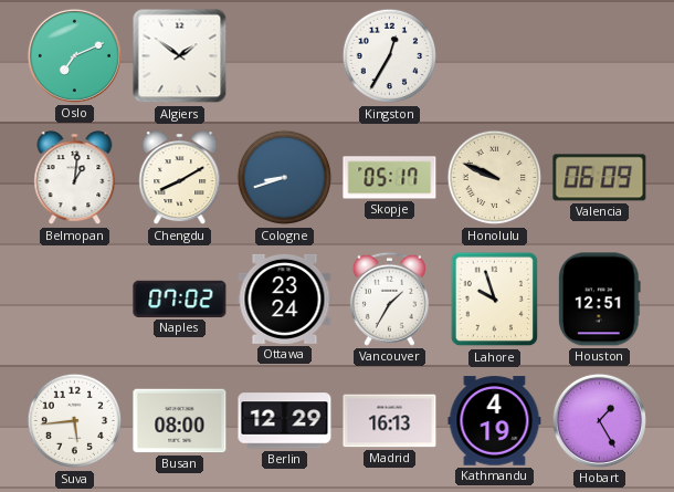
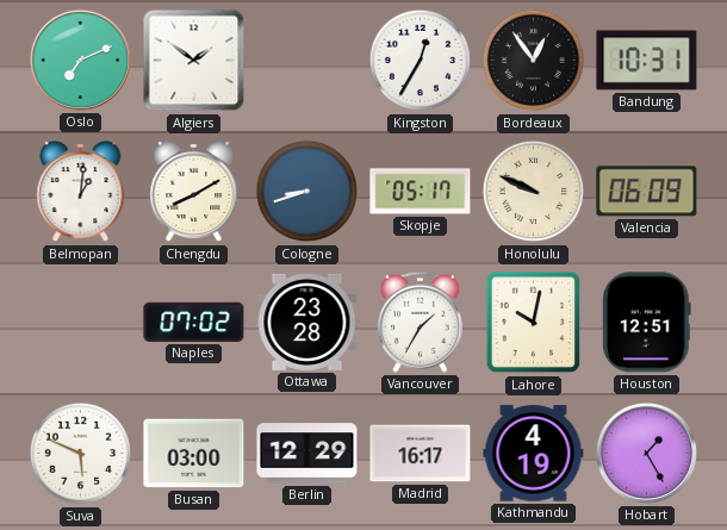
Bordeaux: none -> 12:54
Bandung: none -> 10:31
Ottawa: 23:24 -> 23:28
Lahore: 9:57 -> 10:02
Suva: 5:44 -> 5:49
Busan: 08:00 -> 03:00
Madrid: 16:13 -> 16:17
